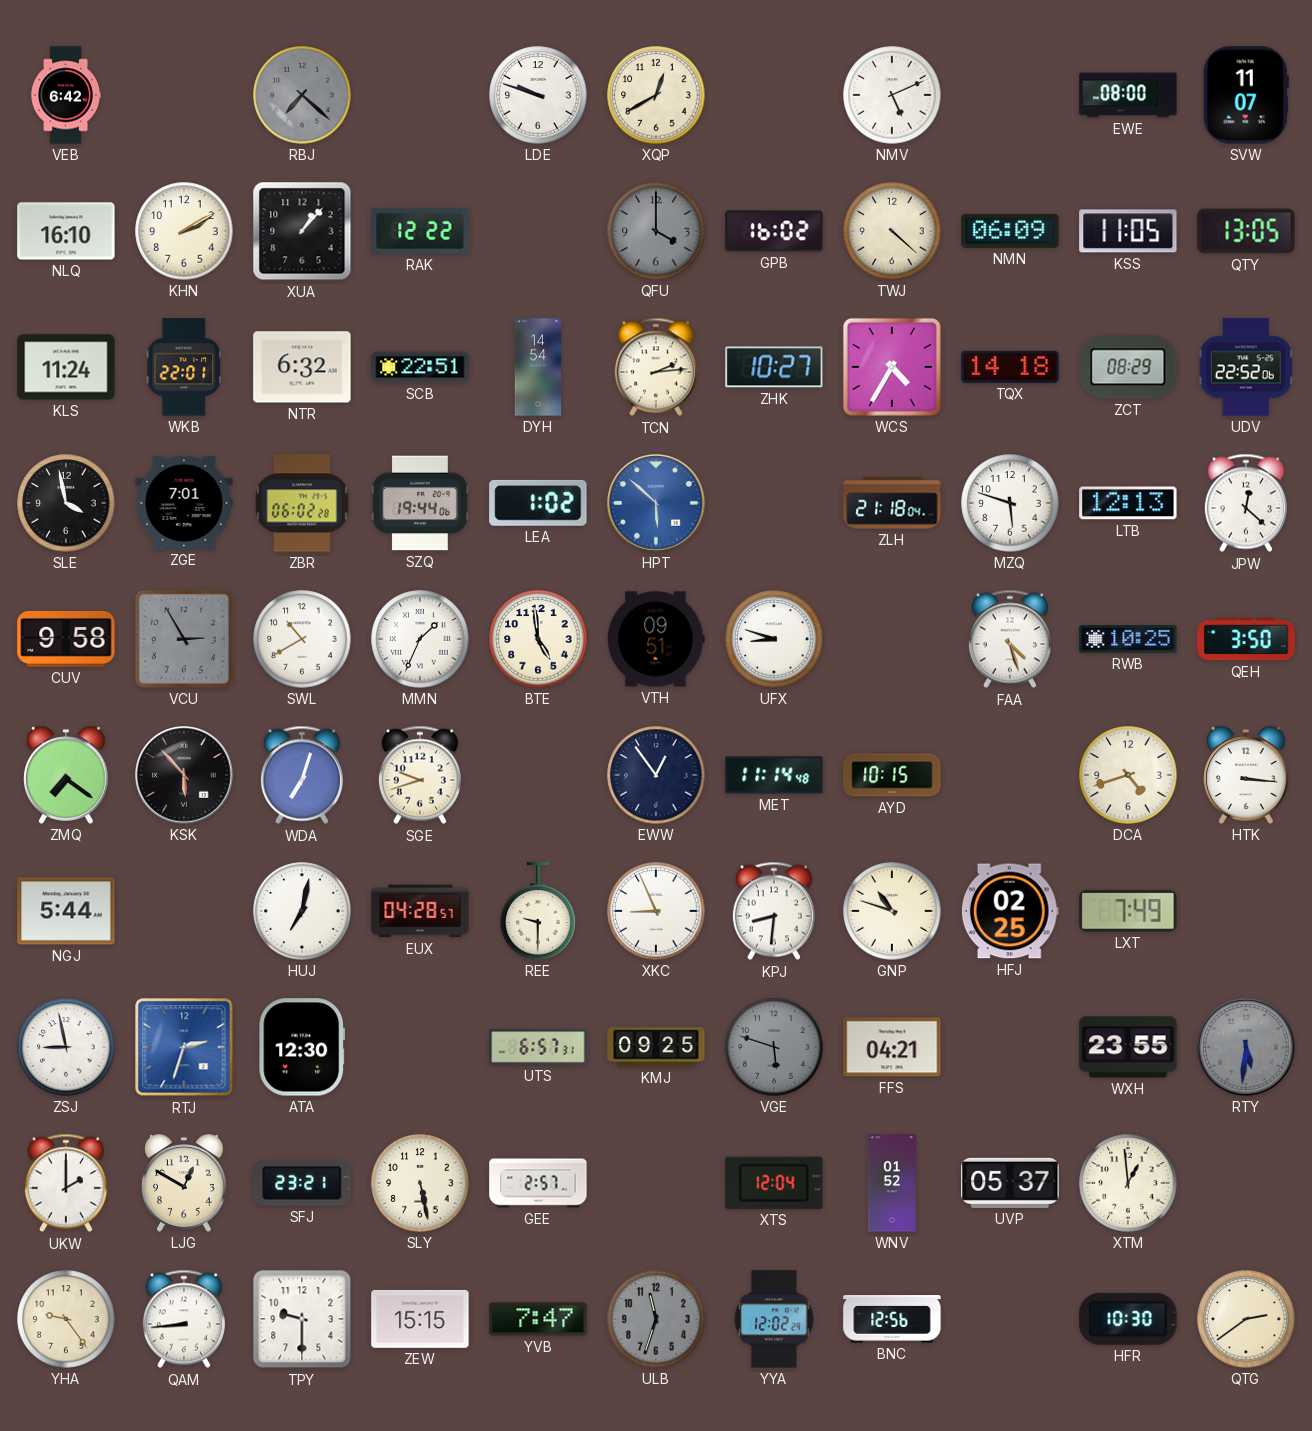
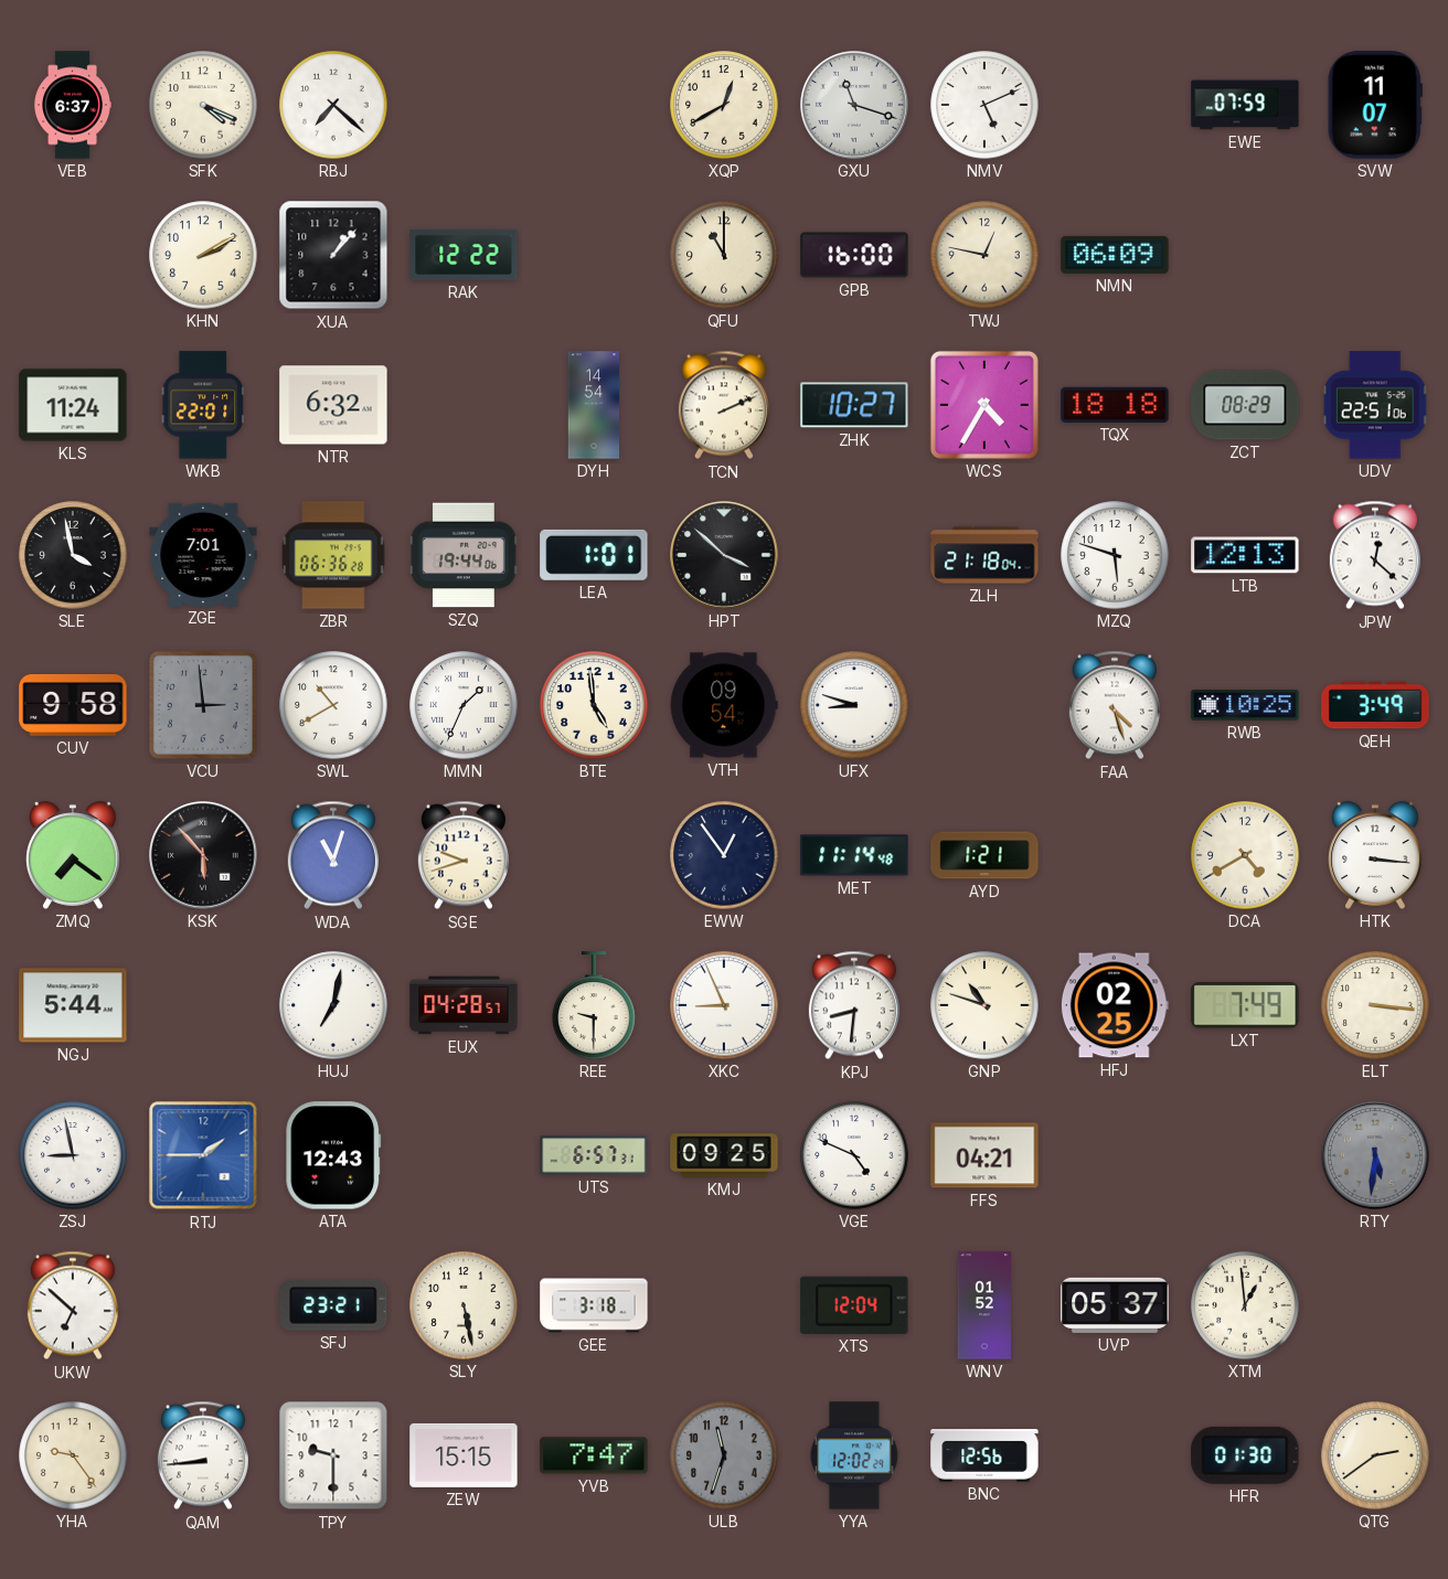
VEB: 6:42 -> 6:37
SFK: none -> 4:19
RBJ dial: grey -> white
LDE: 9:48 -> none
GXU: none -> 11:18
EWE: 08:00 -> 07:59
NLQ: 16:10 -> none
QFU: 4:00 -> 11:00
QFU dial: grey -> cream
GPB: 16:02 -> 16:00
TWJ: 4:22 -> 12:47
KSS: 11:05 -> none
QTY: 13:05 -> none
SCB: 22:51 -> none
TCN: 2:14 -> 2:11
TQX: 14:18 -> 18:18
UDV: 22:52 -> 22:51
ZBR: 06:02 -> 06:36
LEA: 1:02 -> 1:01
HPT: 5:52 -> 3:52
HPT dial: blue -> black
VCU: 2:55 -> 2:59
VTH: 09:51 -> 09:54
QEH: 3:50 -> 3:49
WDA: 7:03 -> 11:03
AYD: 10:15 -> 1:21
DCA: 4:42 -> 4:40
ELT: none -> 3:16
RTJ: 2:33 -> 1:45
ATA: 12:30 -> 12:43
VGE: 5:48 -> 4:49
VGE dial: grey -> white
WXH: 23:55 -> none
UKW: 2:00 -> 6:52
LJG: 12:50 -> none
GEE: 2:57 -> 3:18
HFR: 10:30 -> 01:30
